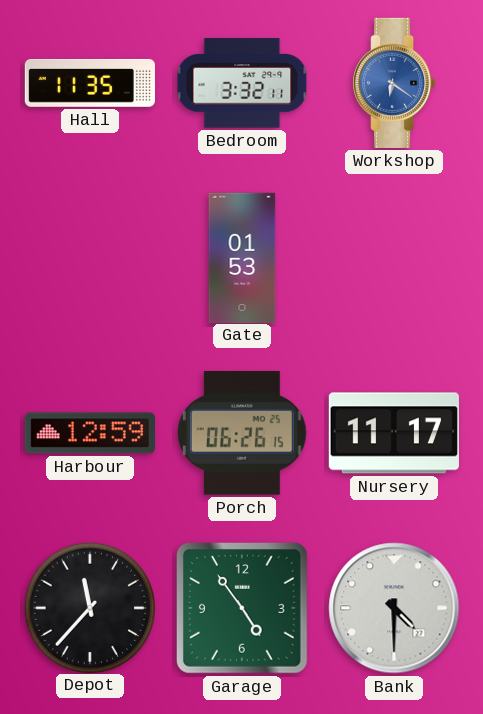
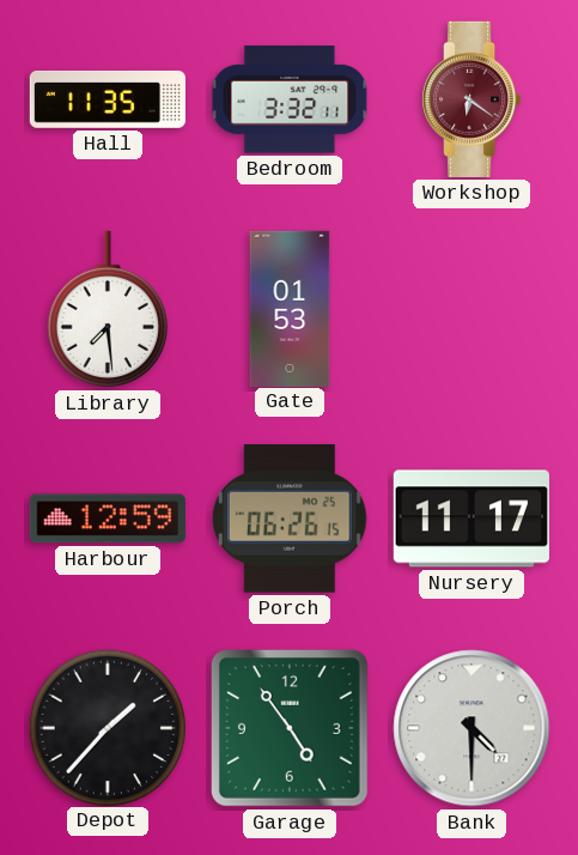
Workshop dial: blue -> burgundy
Library: none -> 7:29
Depot: 11:37 -> 1:37
